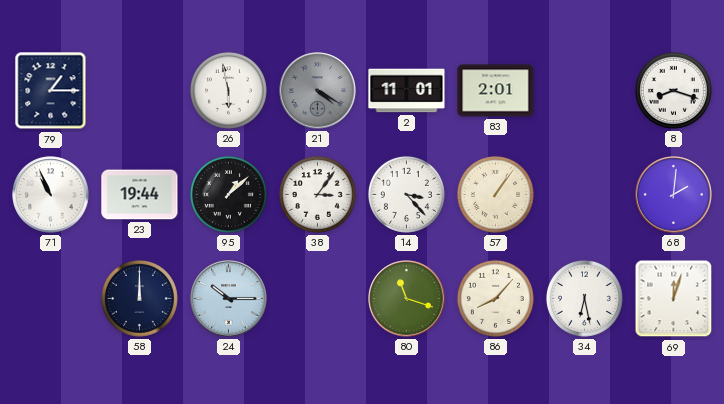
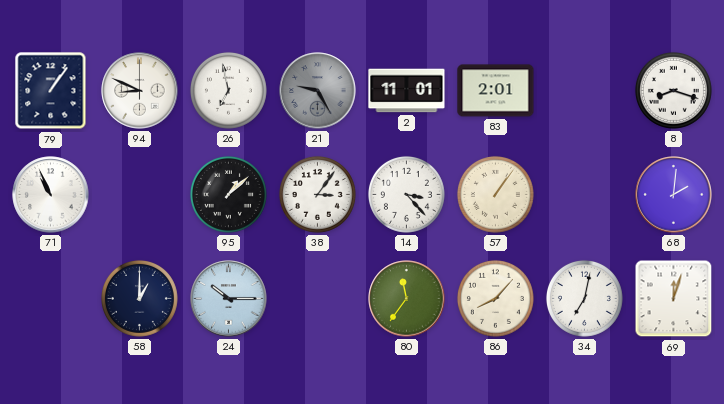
79: 1:15 -> 1:06
94: none -> 8:49
26: 5:58 -> 6:58
21: 4:20 -> 9:25
23: 19:44 -> none
58: 12:00 -> 1:00
80: 11:18 -> 11:36
34: 6:28 -> 7:02
